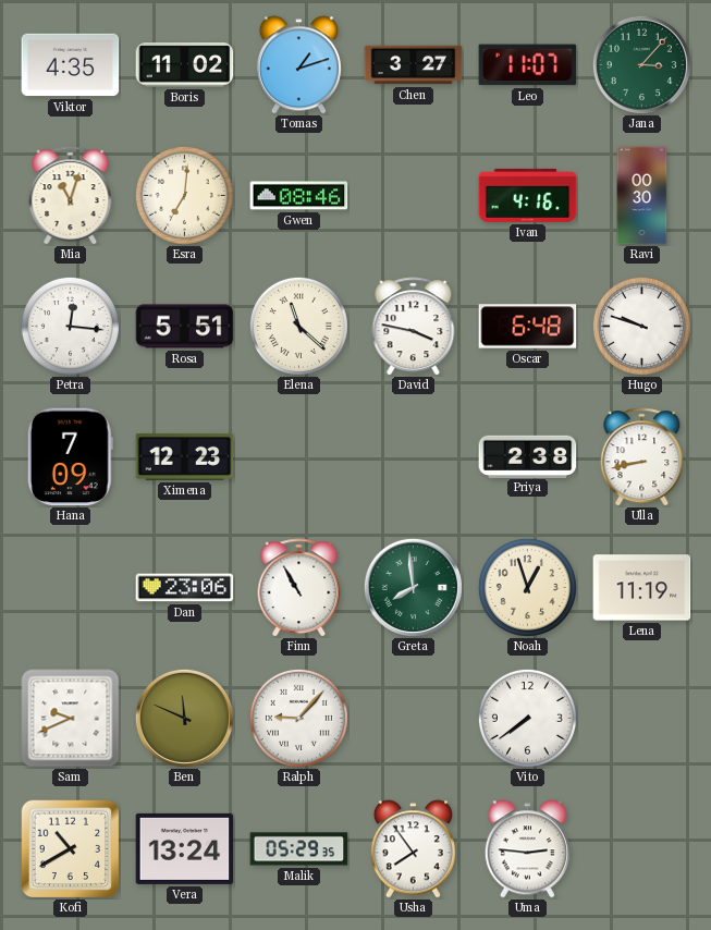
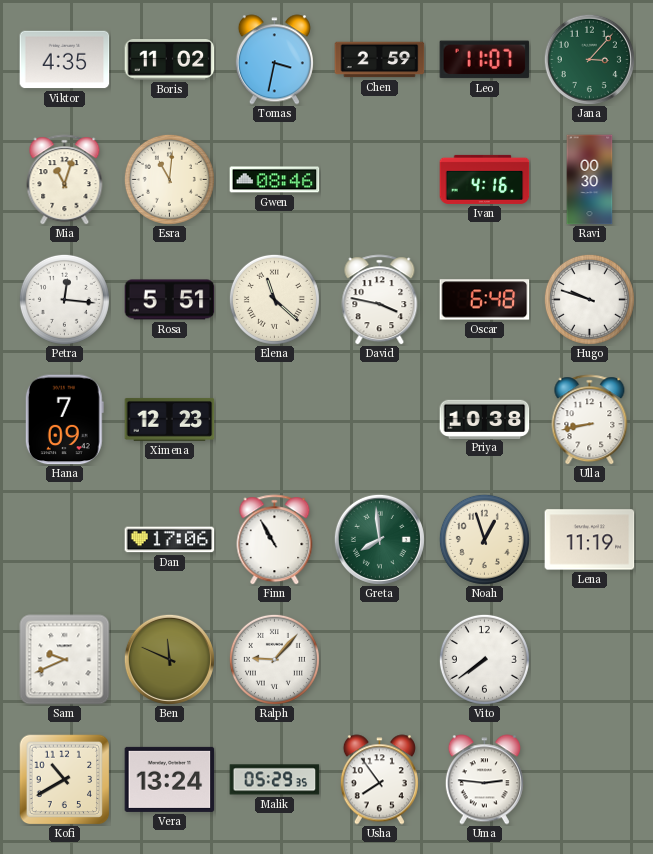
Tomas: 1:12 -> 3:32
Chen: 3:27 -> 2:59
Esra: 7:01 -> 11:01
Priya: 2:38 -> 10:38
Dan: 23:06 -> 17:06
